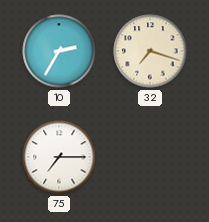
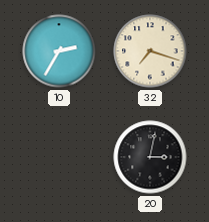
75: 7:15 -> none
20: none -> 3:02
